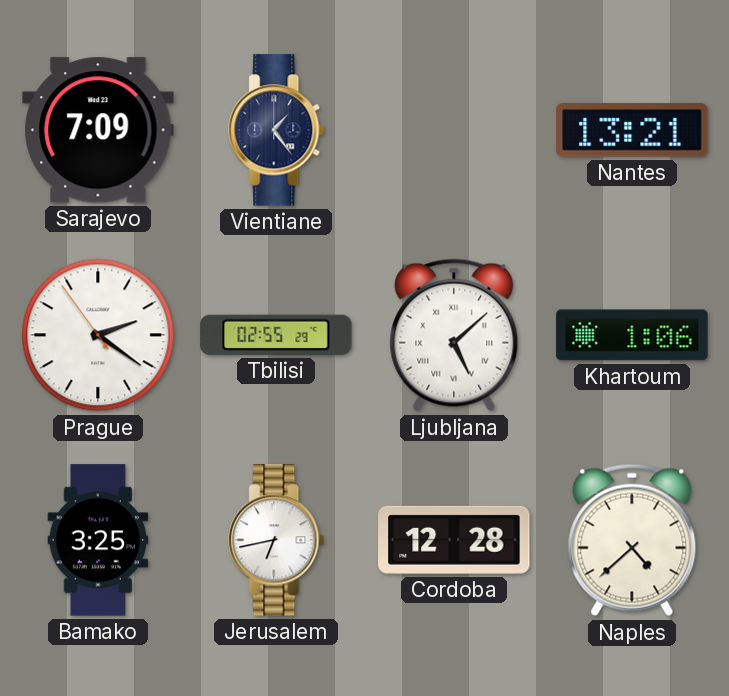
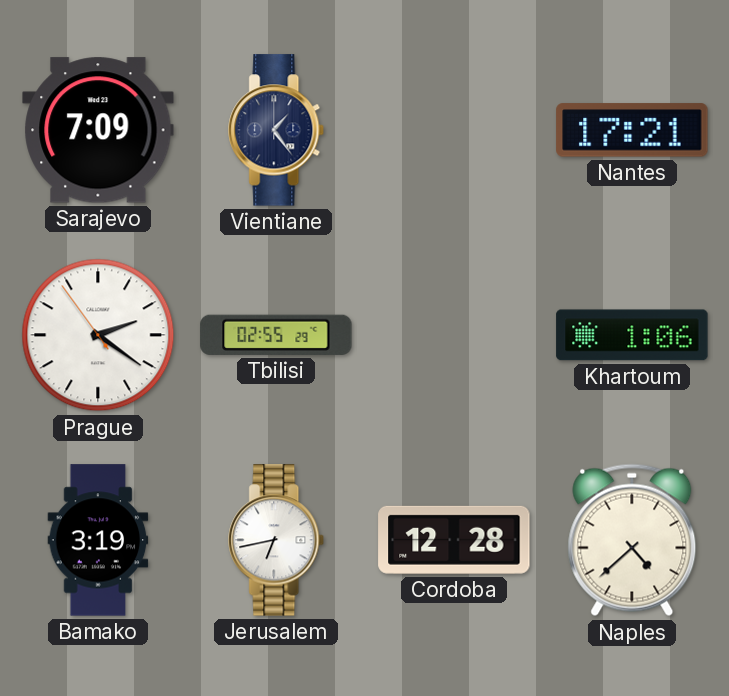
Nantes: 13:21 -> 17:21
Ljubljana: 5:08 -> none
Bamako: 3:25 -> 3:19
